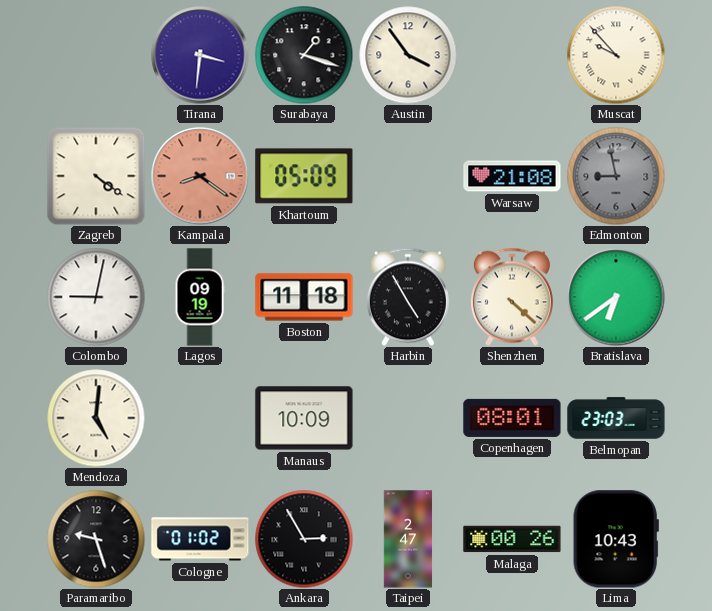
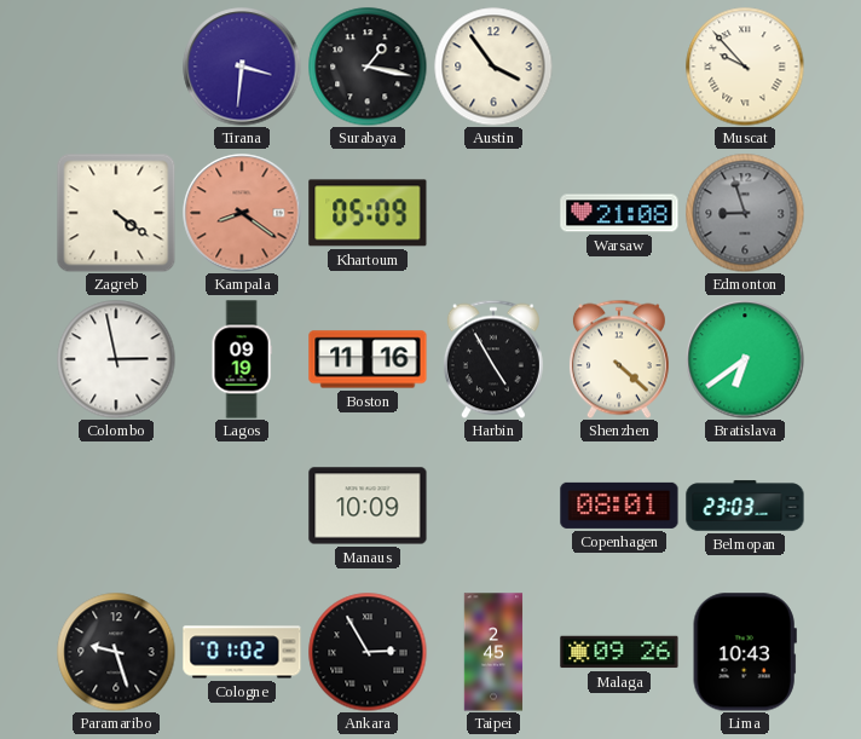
Surabaya: 1:18 -> 1:17
Edmonton: 8:58 -> 8:57
Colombo: 9:02 -> 2:58
Boston: 11:18 -> 11:16
Mendoza: 5:01 -> none
Taipei: 2:47 -> 2:45
Malaga: 00:26 -> 09:26
